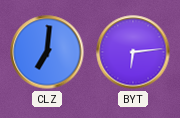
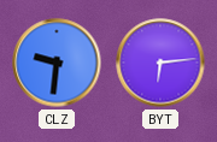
CLZ: 7:01 -> 9:31
